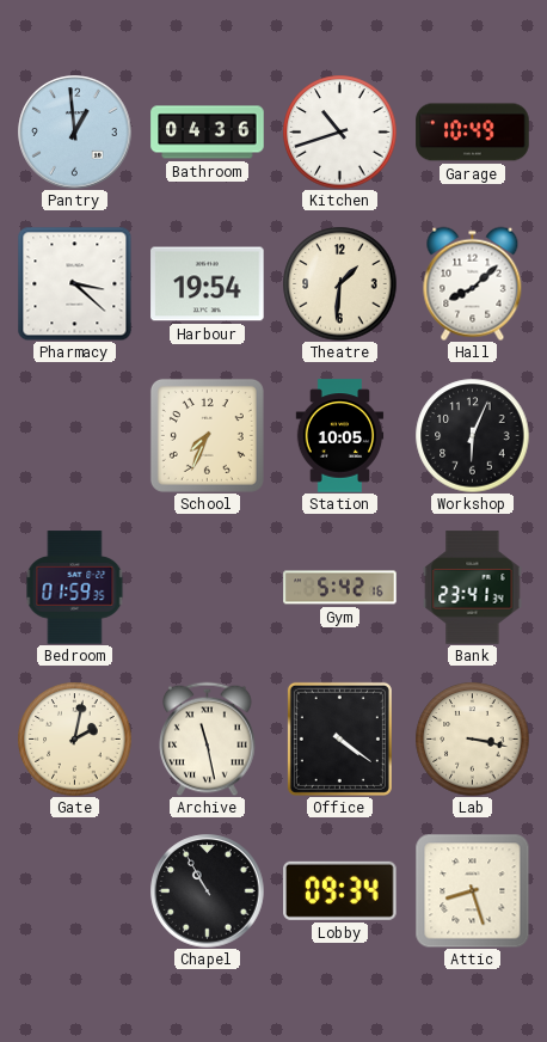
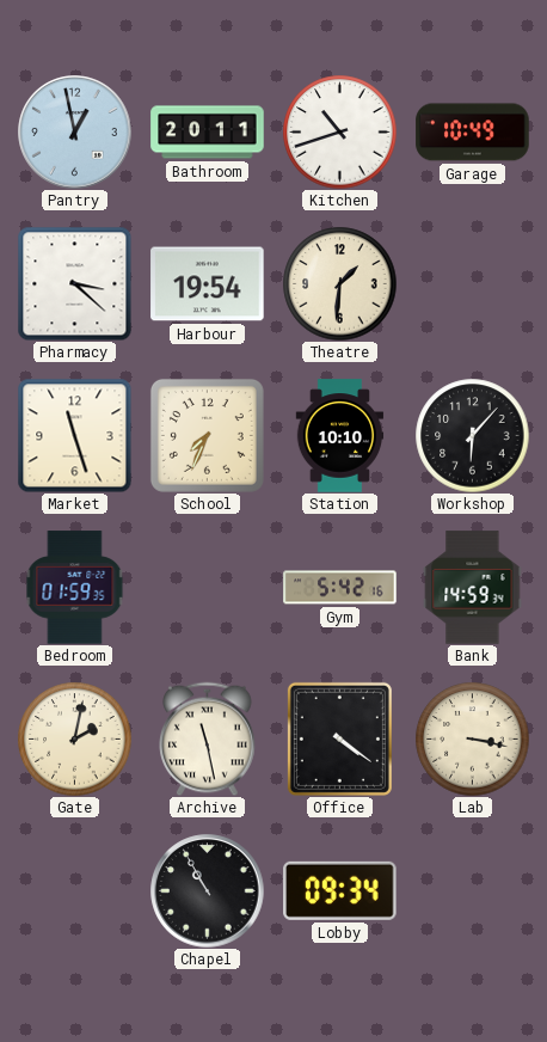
Pantry: 12:59 -> 12:58
Bathroom: 04:36 -> 20:11
Hall: 8:08 -> none
Market: none -> 11:27
Station: 10:05 -> 10:10
Workshop: 6:04 -> 6:07
Bank: 23:41 -> 14:59
Attic: 8:27 -> none
